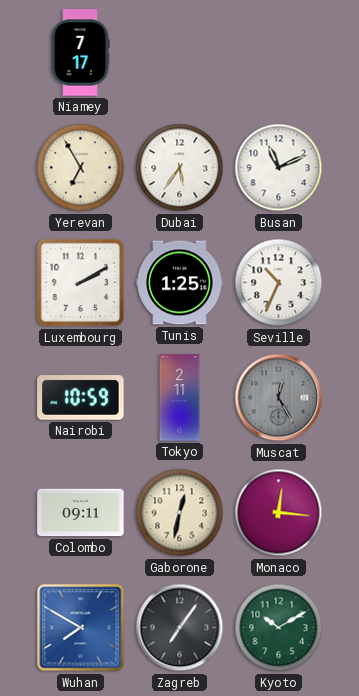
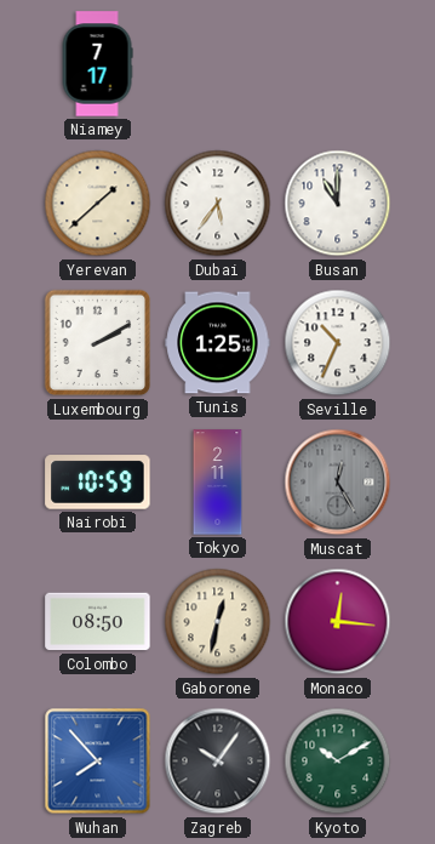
Yerevan: 6:55 -> 1:38
Busan: 11:11 -> 11:00
Colombo: 09:11 -> 08:50
Wuhan: 7:50 -> 7:53
Zagreb: 7:06 -> 10:06
